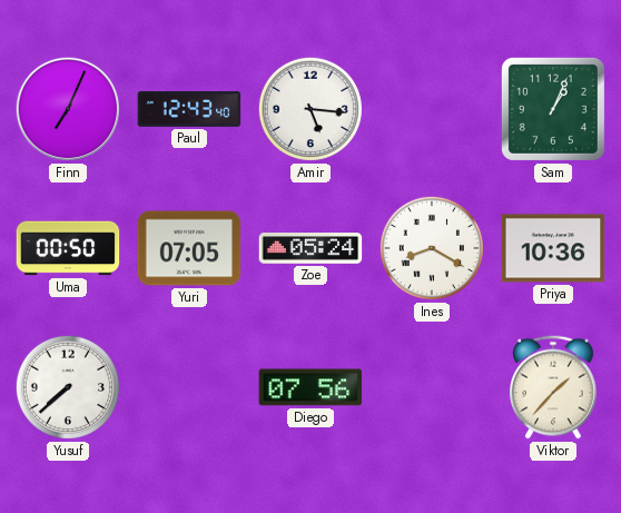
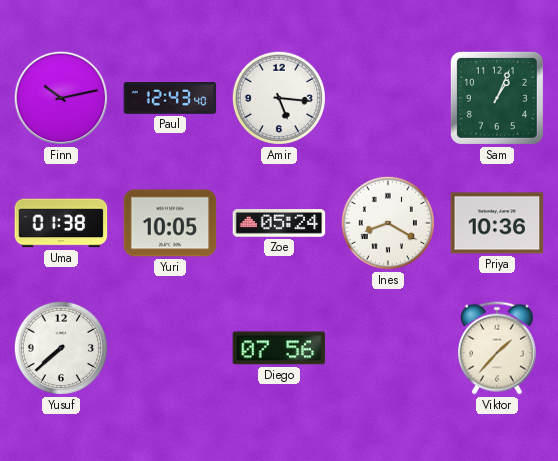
Finn: 7:04 -> 10:13
Uma: 00:50 -> 01:38
Yuri: 07:05 -> 10:05
